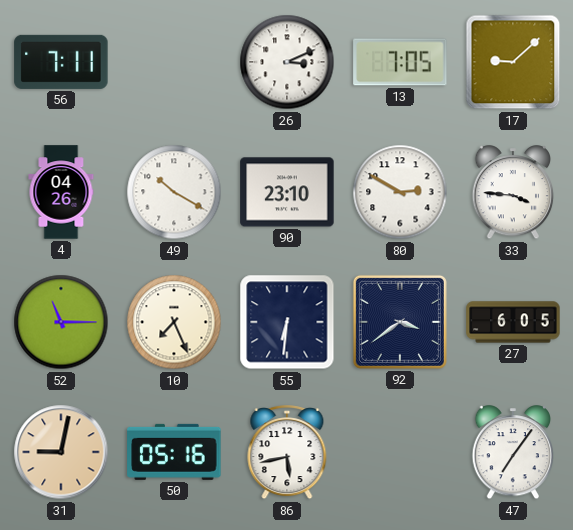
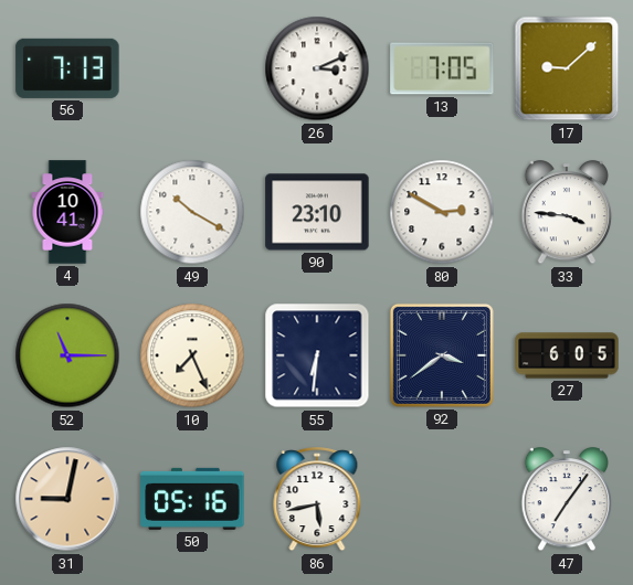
56: 7:11 -> 7:13
4: 04:26 -> 10:41
